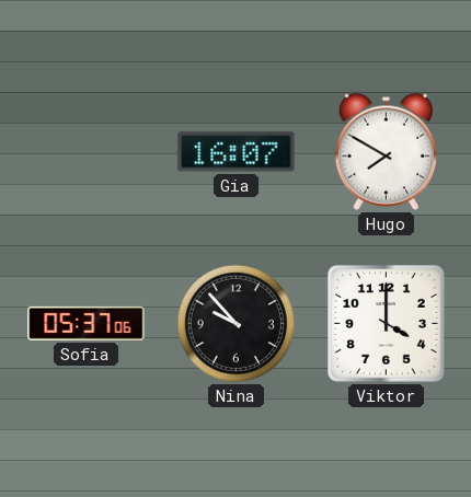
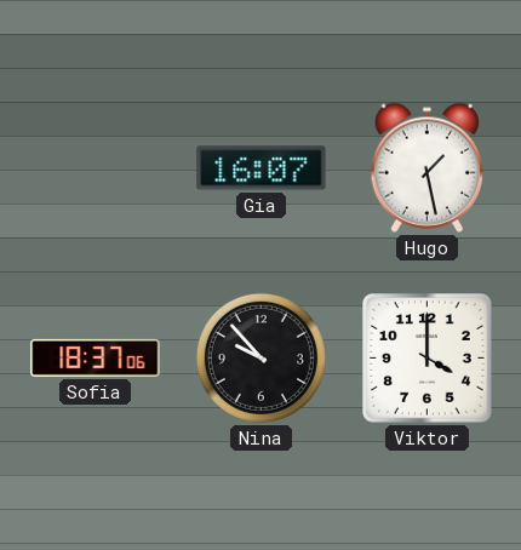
Hugo: 7:50 -> 1:28
Sofia: 05:37 -> 18:37
